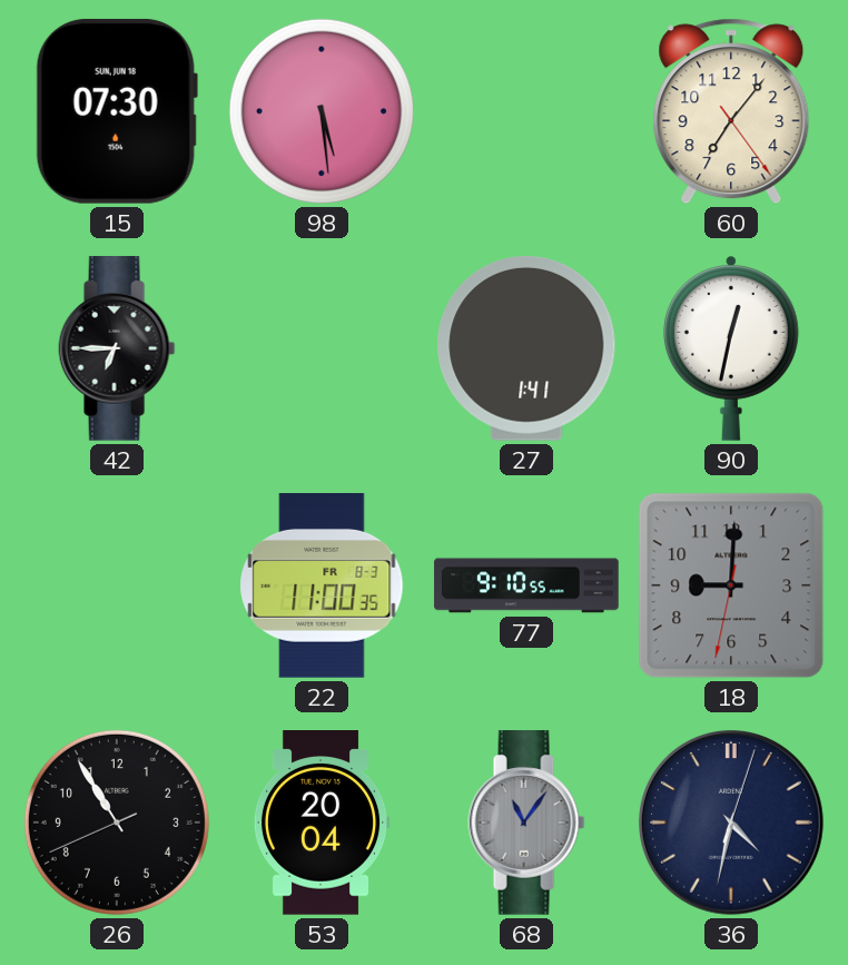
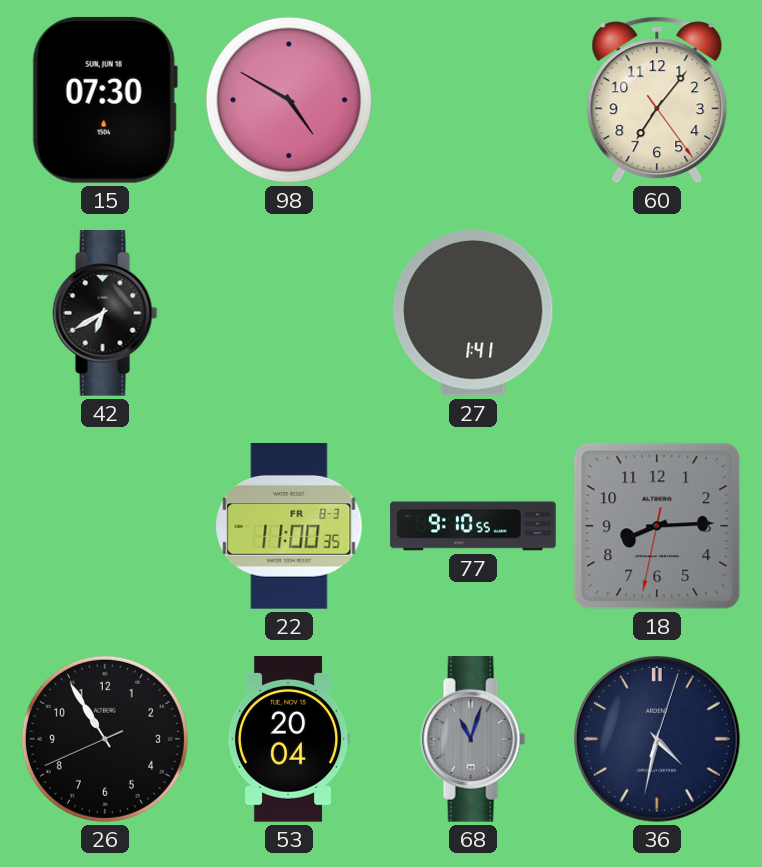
98: 5:29 -> 4:50
42: 6:45 -> 6:40
90: 12:32 -> none
18: 9:00 -> 8:14
68: 11:06 -> 11:03
